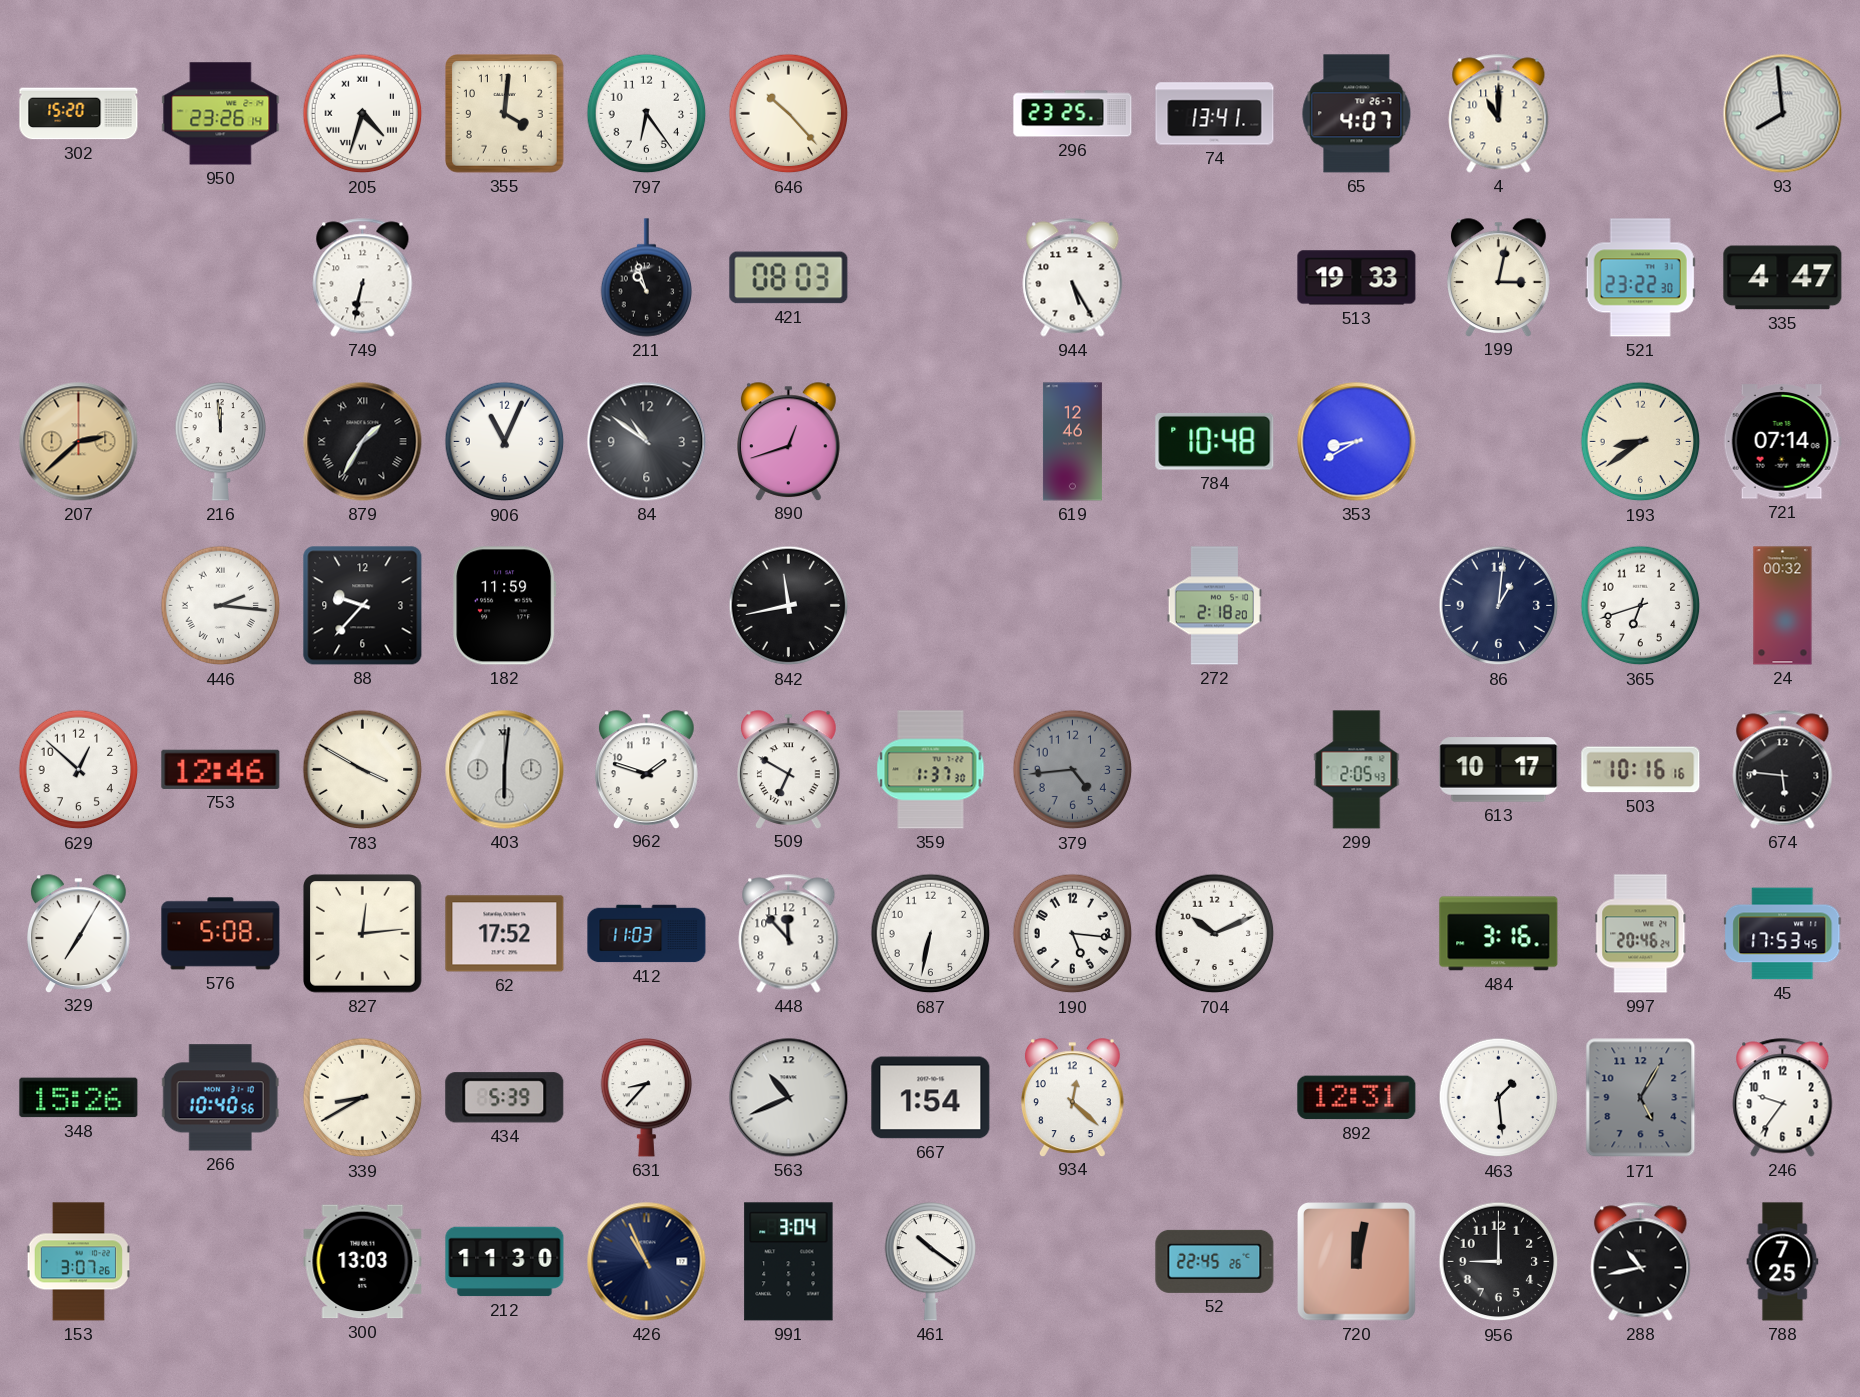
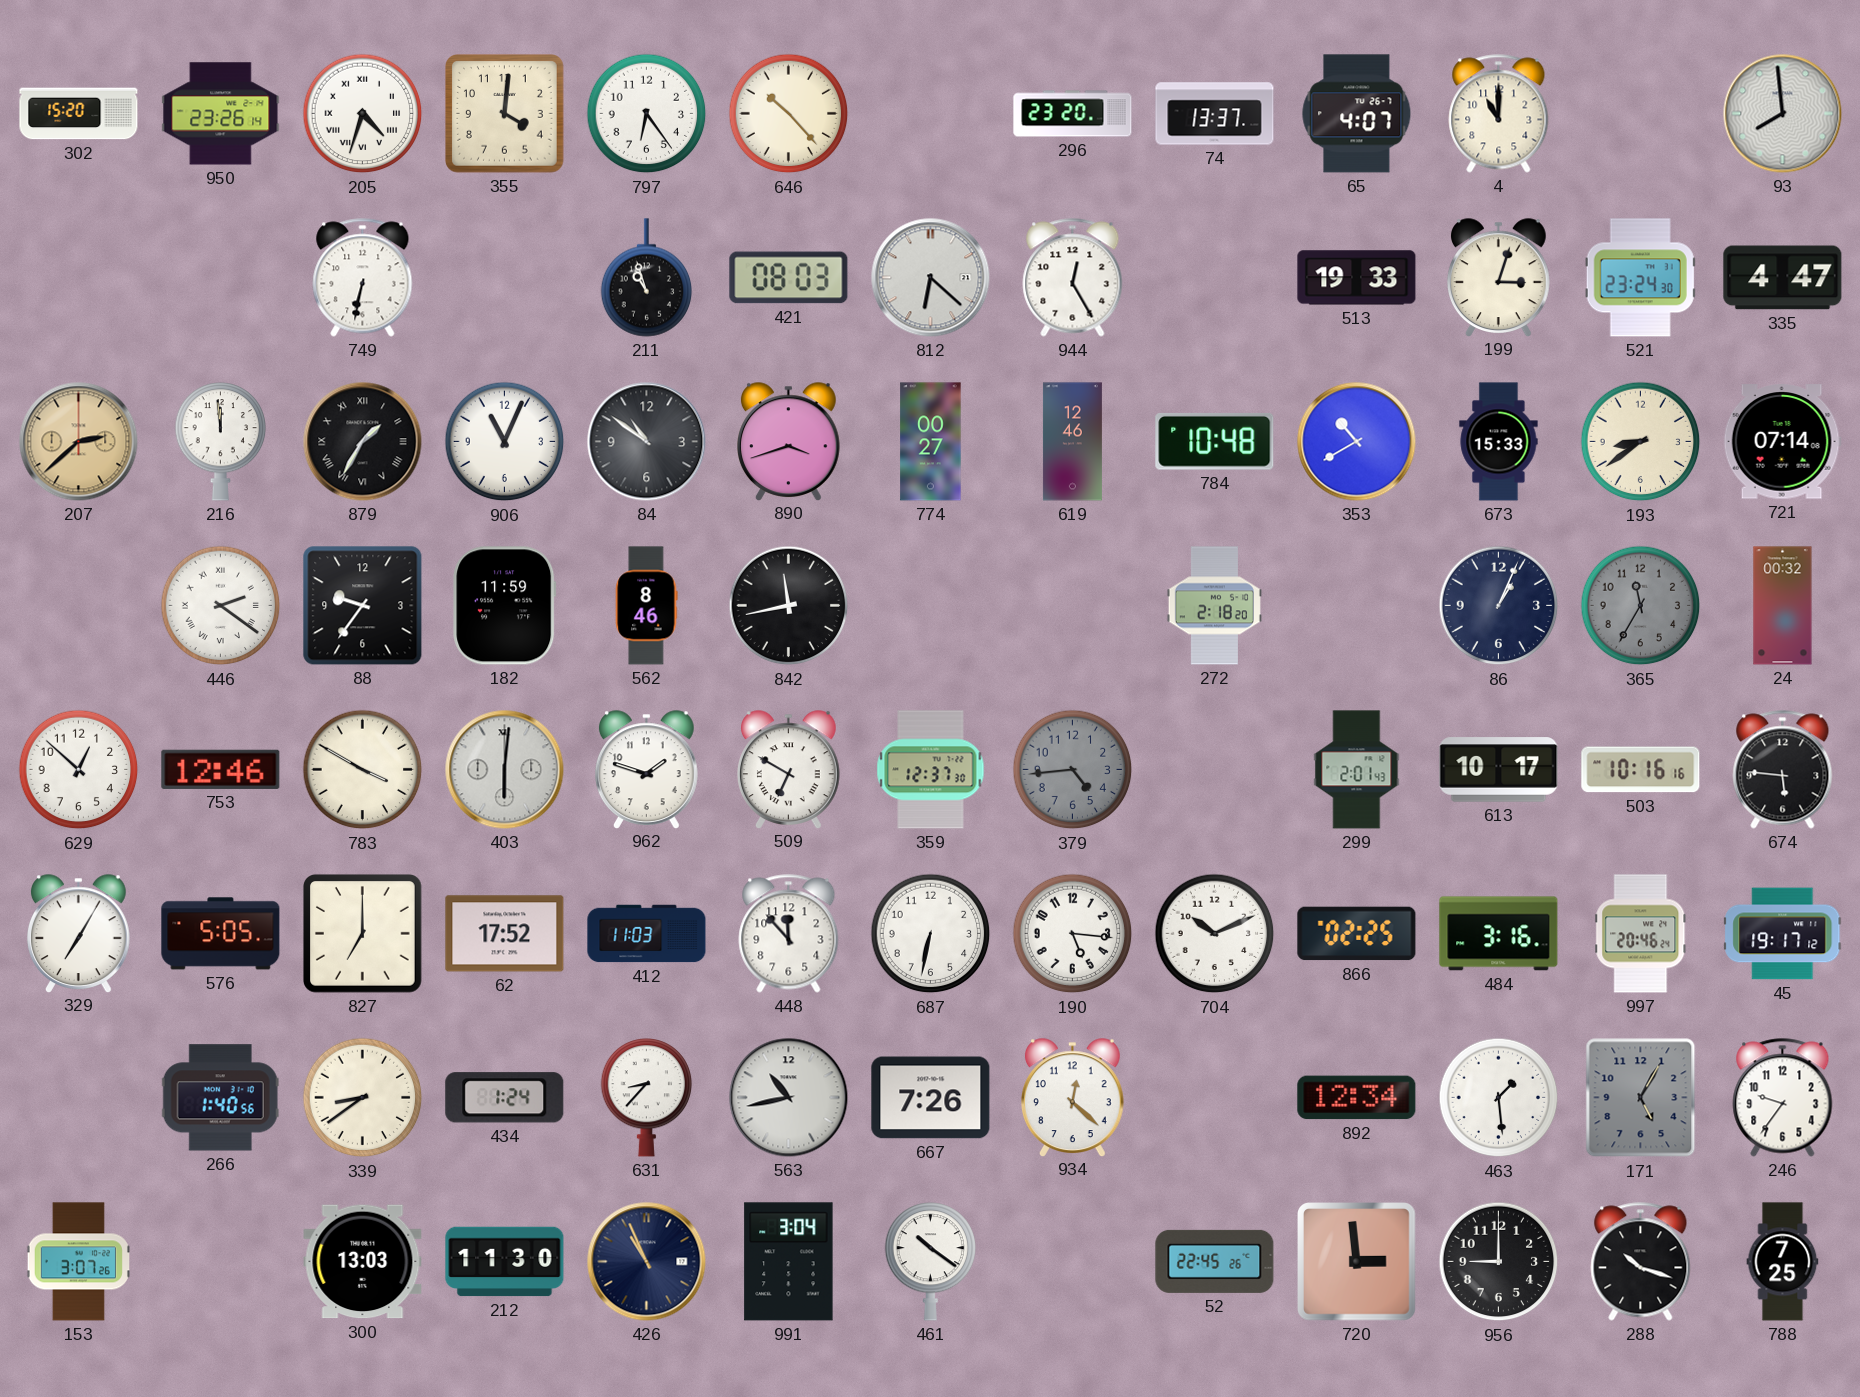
296: 23:25 -> 23:20
74: 13:41 -> 13:37
812: none -> 6:22
944: 5:25 -> 12:25
199: 3:02 -> 3:03
521: 23:22 -> 23:24
890: 12:42 -> 3:42
774: none -> 00:27
353: 8:40 -> 10:40
673: none -> 15:33
446: 2:16 -> 2:21
88: 9:37 -> 9:36
562: none -> 8:46
86: 1:01 -> 1:04
365: 6:42 -> 11:35
365 dial: white -> grey
359: 1:37 -> 12:37
299: 2:05 -> 2:01
576: 5:08 -> 5:05
827: 12:14 -> 7:00
866: none -> 02:25
45: 17:53 -> 19:17
348: 15:26 -> none
266: 10:40 -> 1:40
339: 8:40 -> 8:39
434: 5:39 -> 1:24
563: 10:41 -> 10:43
667: 1:54 -> 7:26
892: 12:31 -> 12:34
720: 12:02 -> 2:59
288: 10:43 -> 10:18
